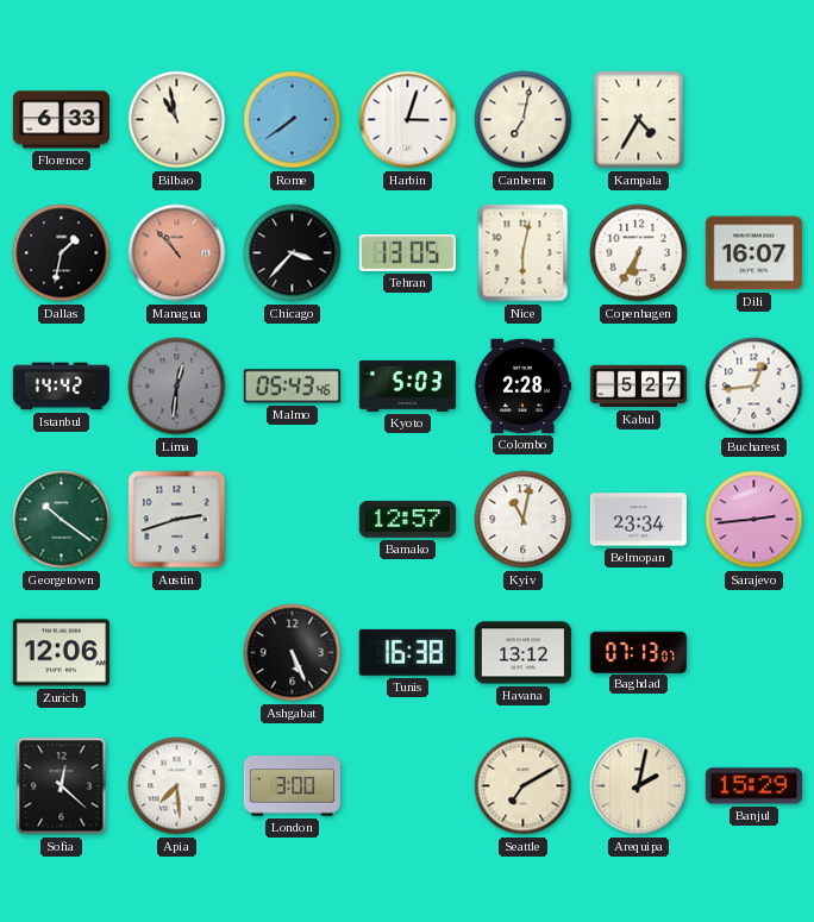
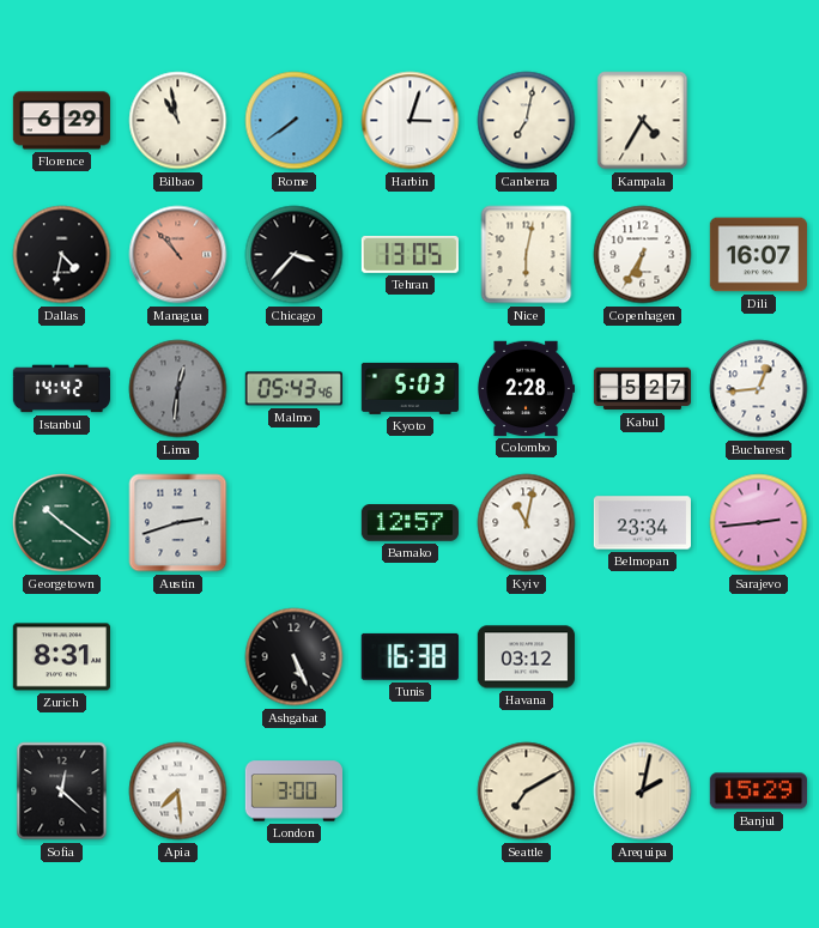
Florence: 6:33 -> 6:29
Dallas: 1:32 -> 4:32
Zurich: 12:06 -> 8:31
Havana: 13:12 -> 03:12
Baghdad: 07:13 -> none
